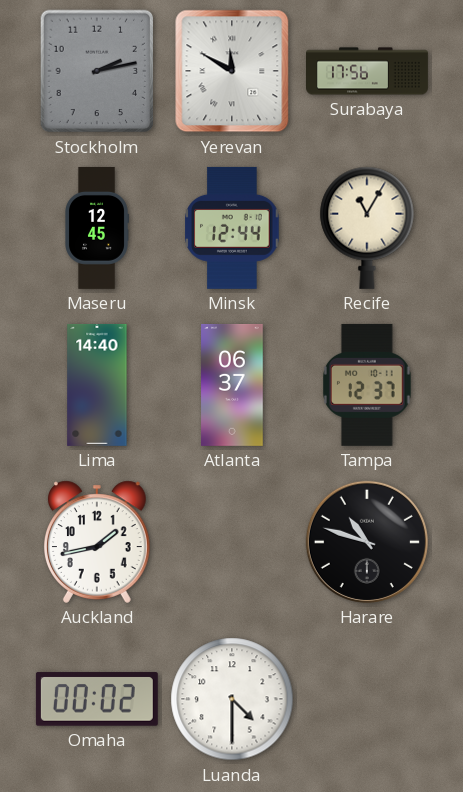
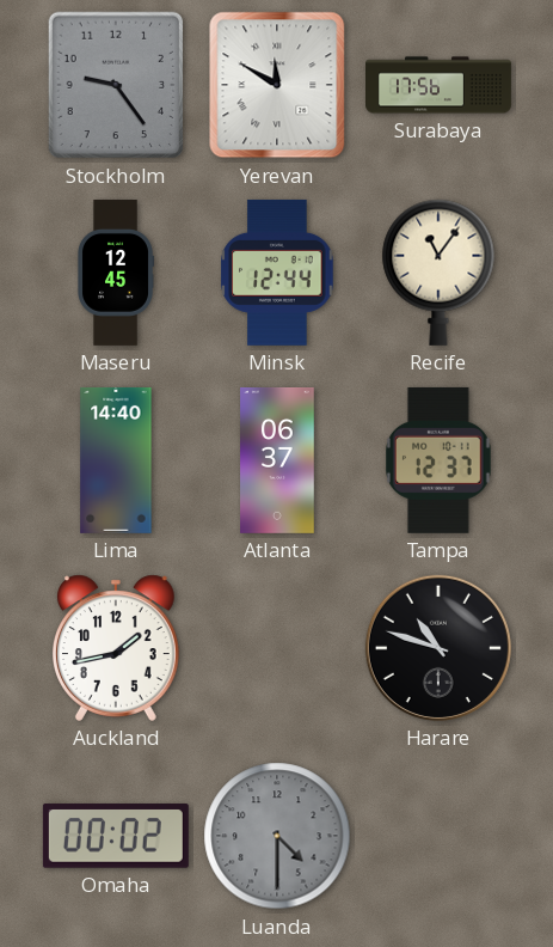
Stockholm: 2:13 -> 9:24
Recife: 11:05 -> 11:06
Luanda dial: white -> grey
